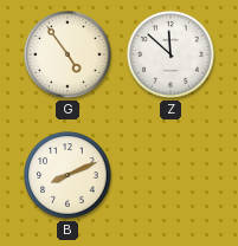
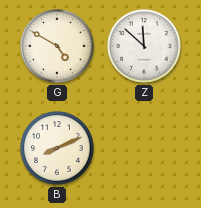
G: 4:54 -> 4:50
